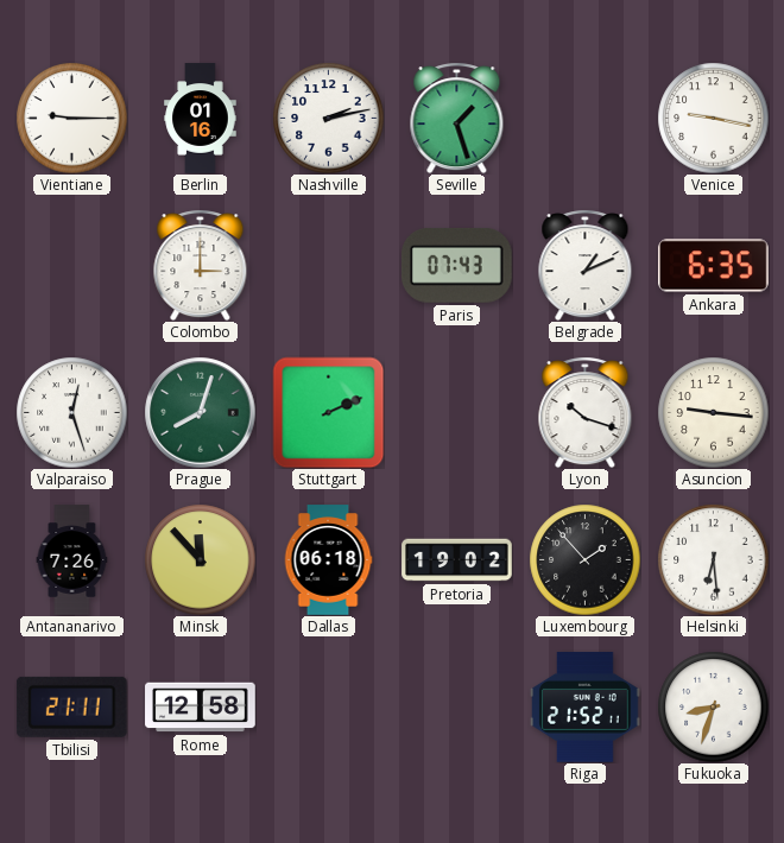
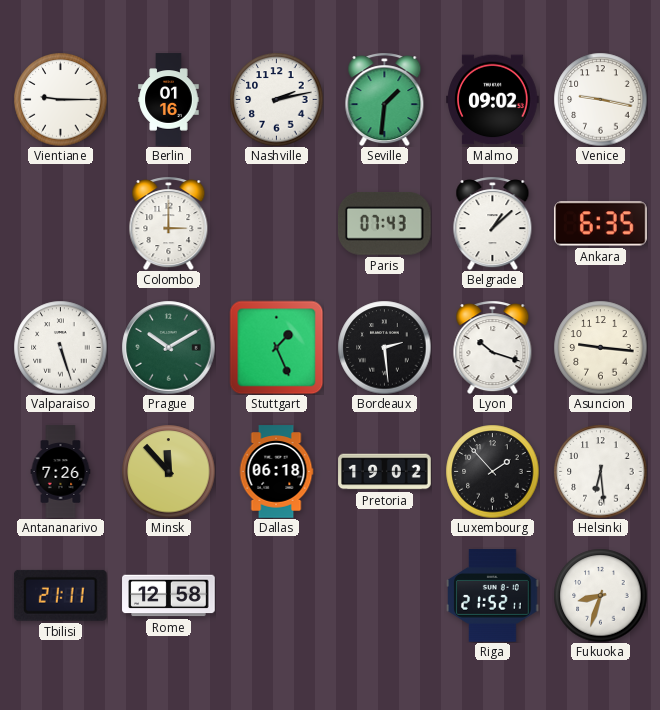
Seville: 1:27 -> 1:31
Malmo: none -> 09:02
Belgrade: 1:11 -> 1:08
Valparaiso: 12:27 -> 5:27
Prague: 8:03 -> 10:10
Stuttgart: 2:11 -> 1:26
Bordeaux: none -> 2:29
